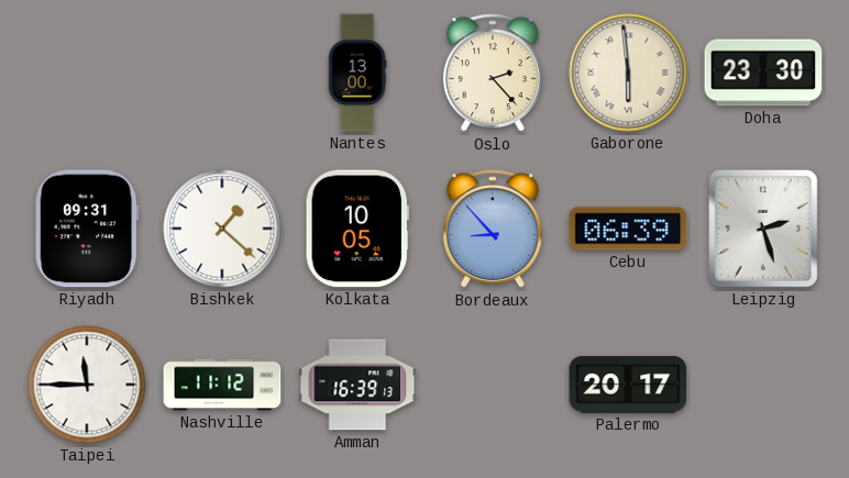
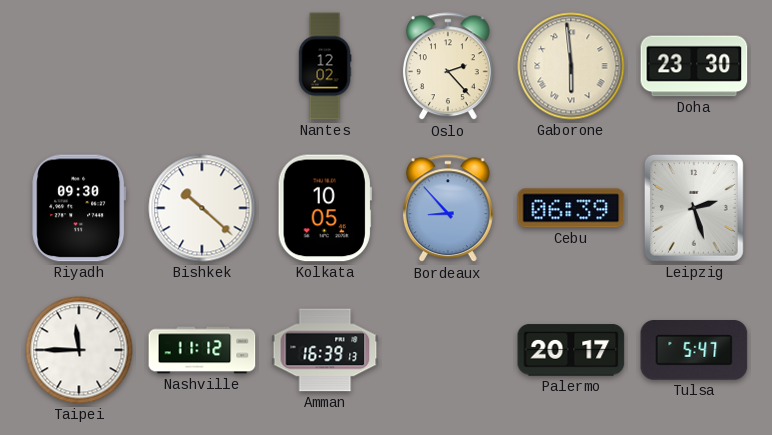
Nantes: 13:00 -> 12:02
Riyadh: 09:31 -> 09:30
Bishkek: 1:22 -> 10:22
Tulsa: none -> 5:47
